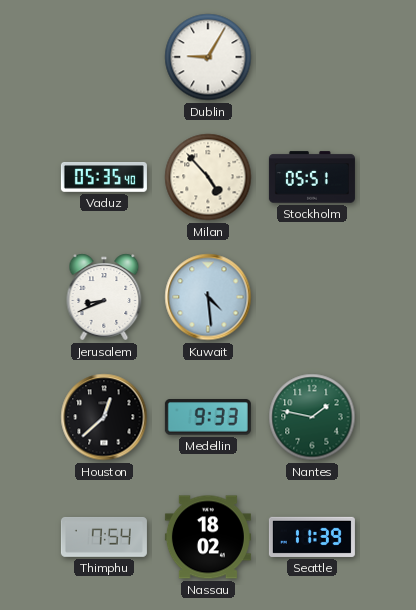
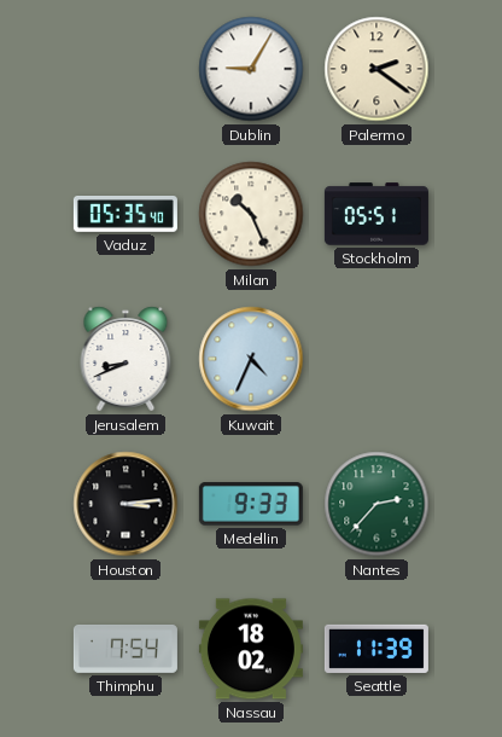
Palermo: none -> 2:21
Milan: 4:53 -> 10:26
Kuwait: 4:29 -> 4:34
Houston: 12:38 -> 3:14
Nantes: 1:47 -> 2:37
